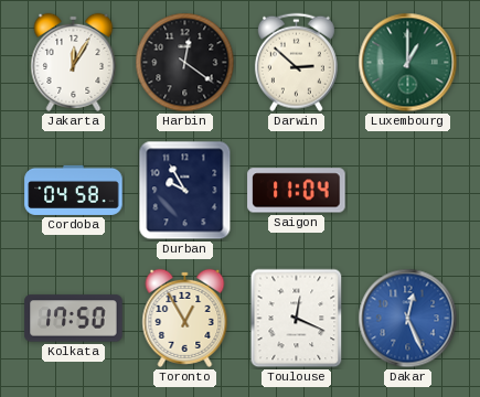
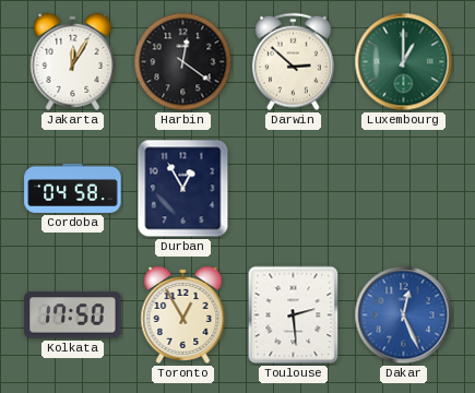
Durban: 9:55 -> 12:55
Saigon: 11:04 -> none
Toulouse: 12:19 -> 2:29
